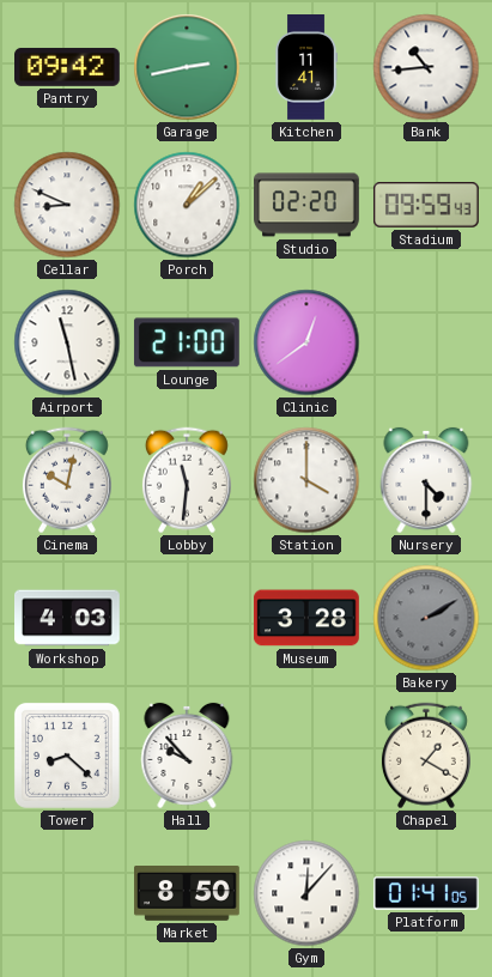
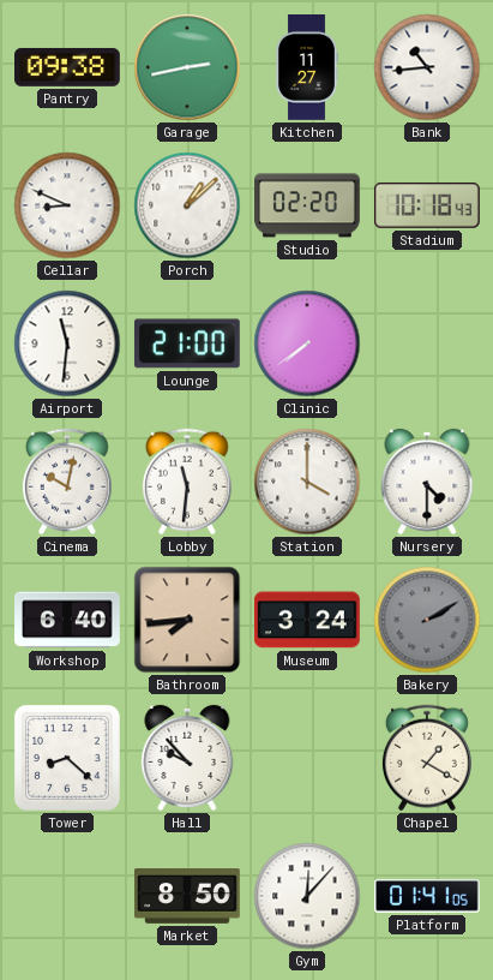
Pantry: 09:42 -> 09:38
Kitchen: 11:41 -> 11:27
Stadium: 09:59 -> 10:18
Airport: 11:28 -> 11:31
Clinic: 12:39 -> 7:39
Workshop: 4:03 -> 6:40
Bathroom: none -> 7:44
Museum: 3:28 -> 3:24
